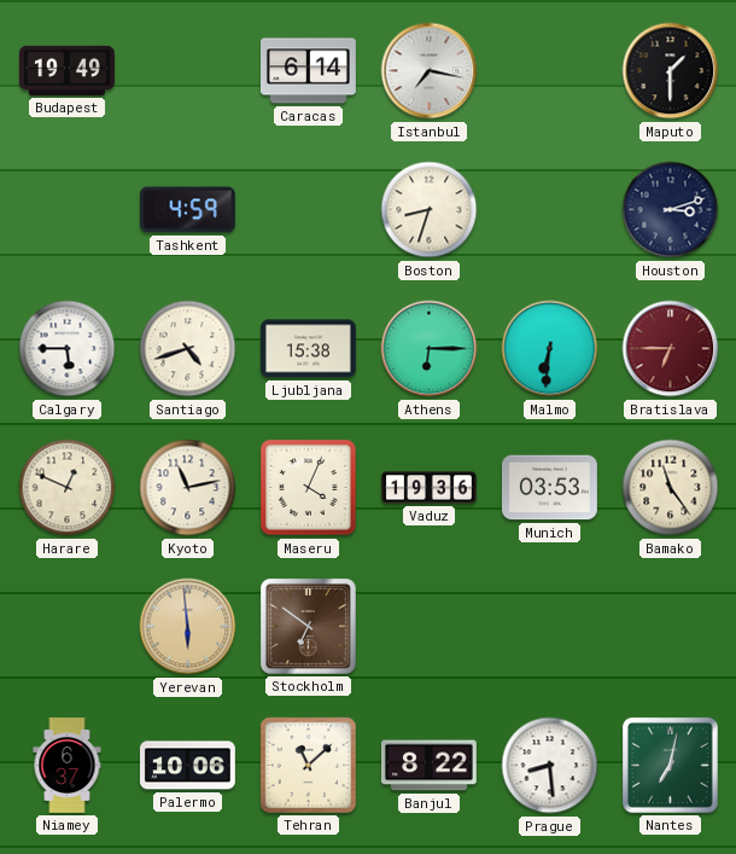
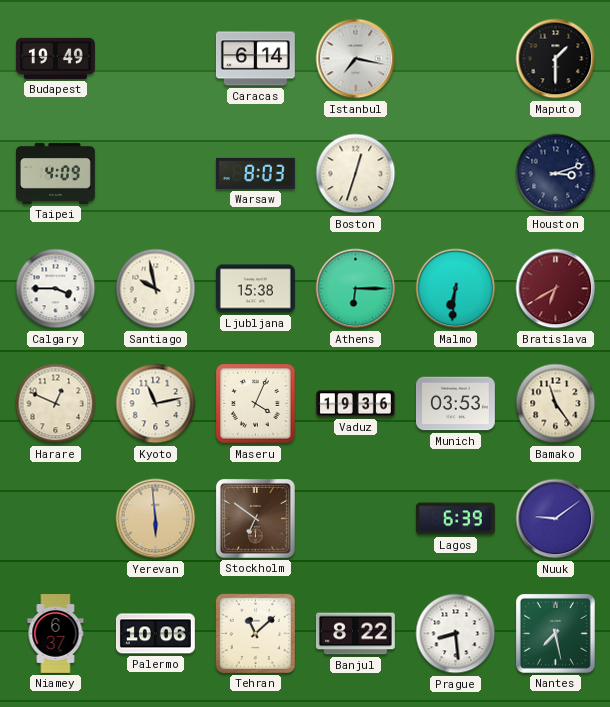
Taipei: none -> 4:09
Tashkent: 4:59 -> none
Warsaw: none -> 8:03
Boston: 8:33 -> 12:33
Calgary: 5:45 -> 3:45
Santiago: 4:42 -> 9:58
Bratislava: 6:45 -> 6:40
Lagos: none -> 6:39
Nuuk: none -> 9:09
Nantes: 7:02 -> 7:28
